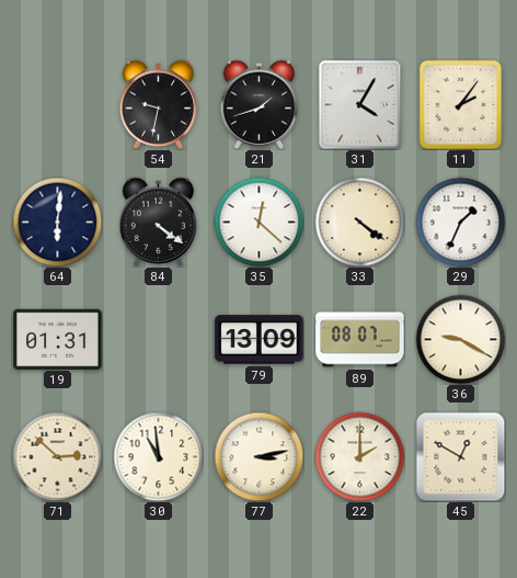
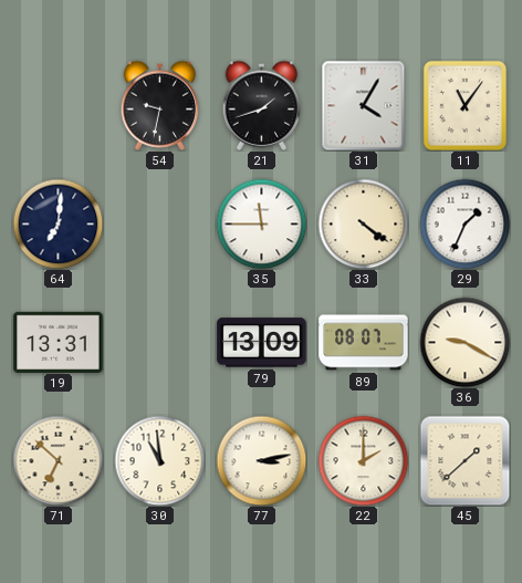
11: 2:06 -> 11:06
64: 6:01 -> 7:01
84: 4:21 -> none
35: 12:22 -> 11:45
19: 01:31 -> 13:31
71: 2:52 -> 6:52
45: 12:50 -> 1:38
